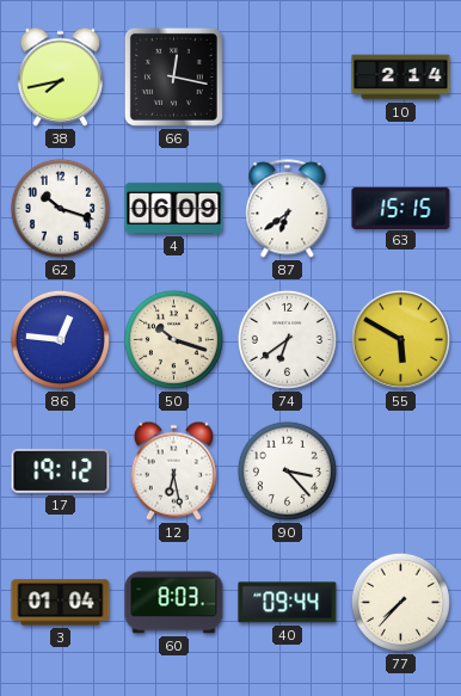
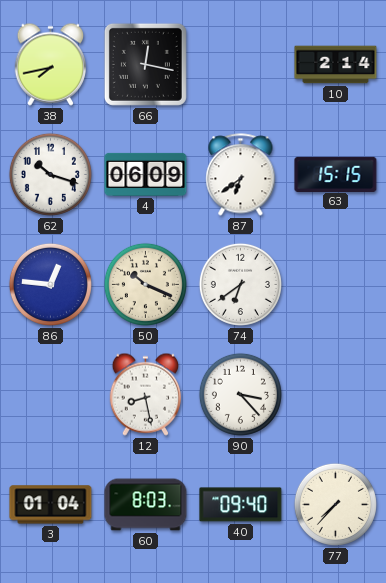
50: 10:18 -> 10:19
55: 5:50 -> none
17: 19:12 -> none
12: 6:28 -> 8:28
40: 09:44 -> 09:40
